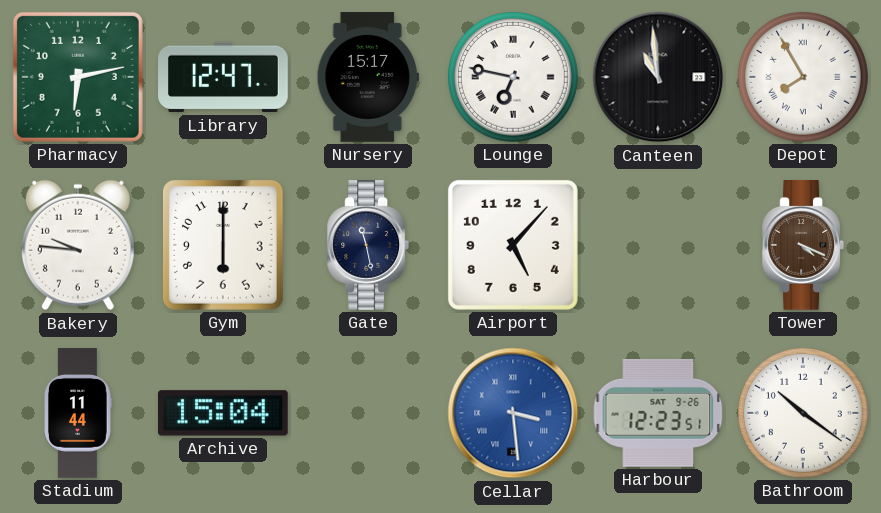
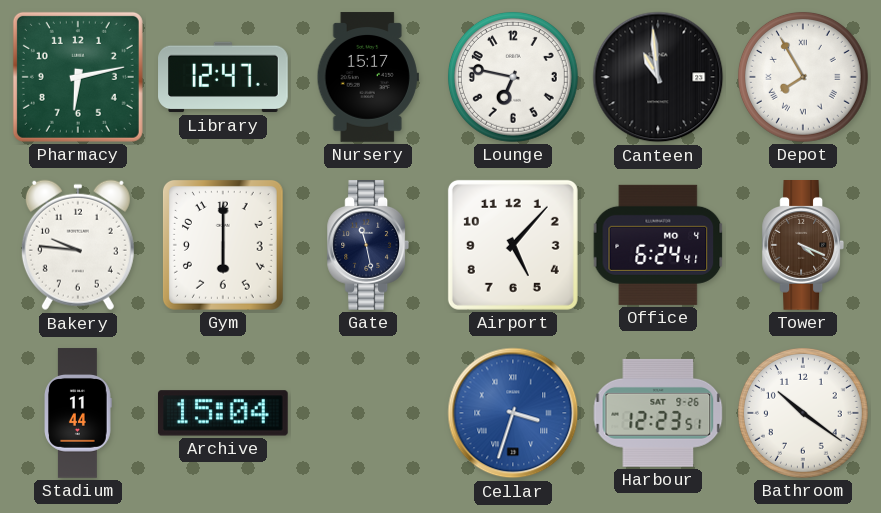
Lounge numerals: Roman -> Arabic
Office: none -> 6:24
Cellar: 3:29 -> 3:33
